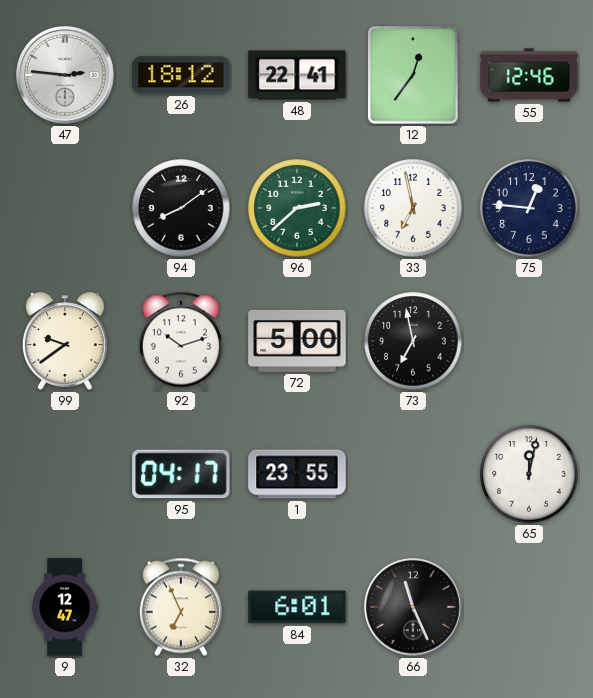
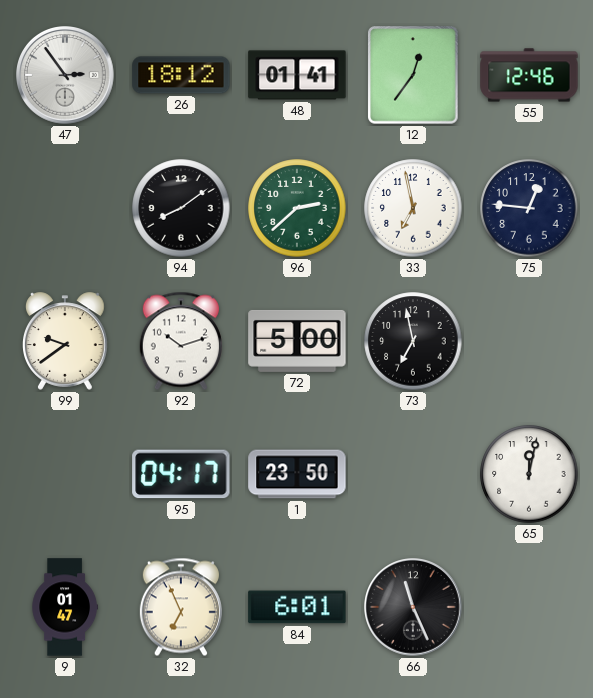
47: 2:46 -> 2:54
48: 22:41 -> 01:41
1: 23:55 -> 23:50
9: 12:47 -> 01:47
